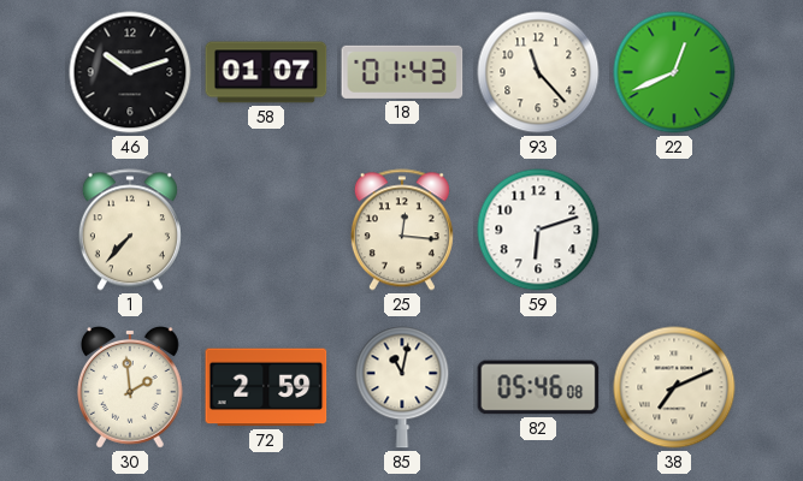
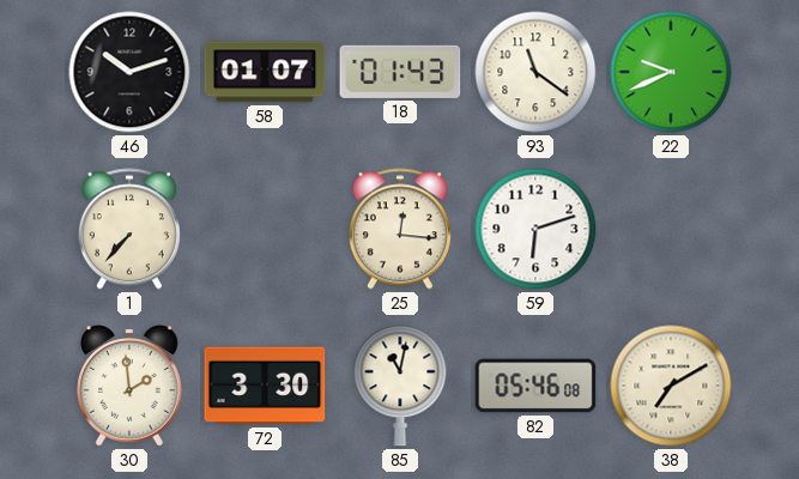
93: 11:23 -> 11:21
22: 12:41 -> 9:41
72: 2:59 -> 3:30
38: 7:11 -> 7:10
